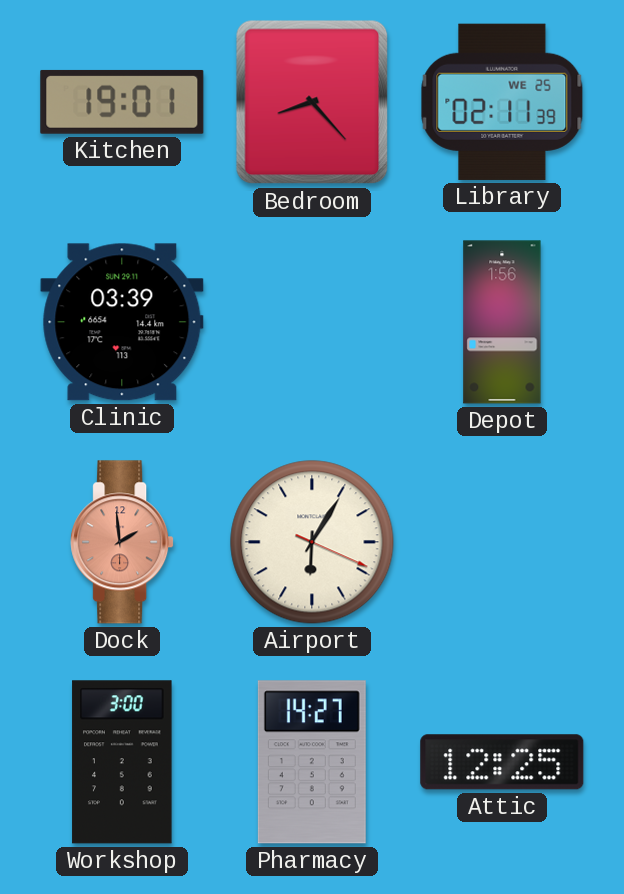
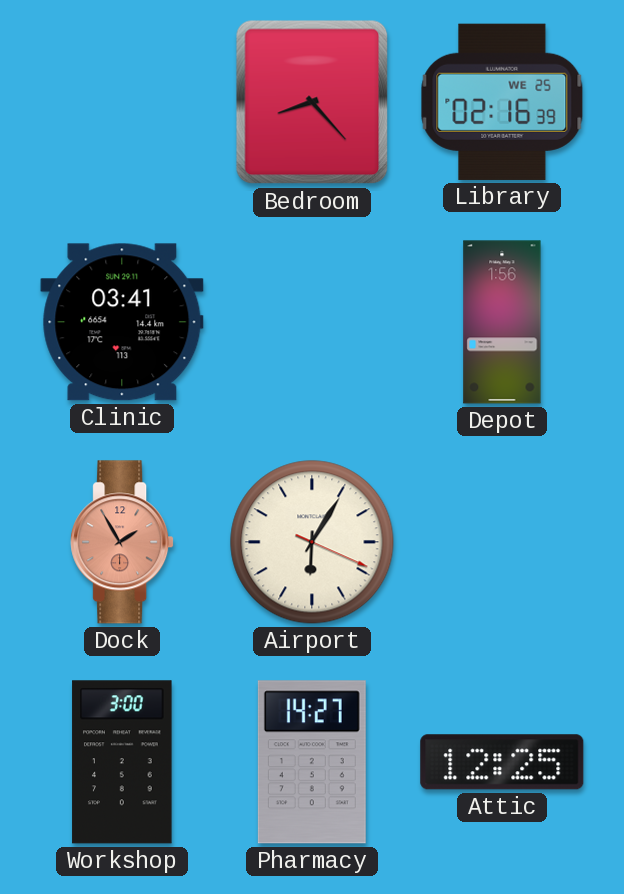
Kitchen: 19:01 -> none
Library: 02:11 -> 02:16
Clinic: 03:39 -> 03:41
Dock: 1:59 -> 1:55
